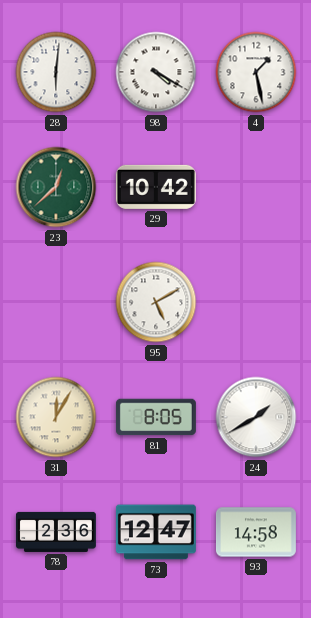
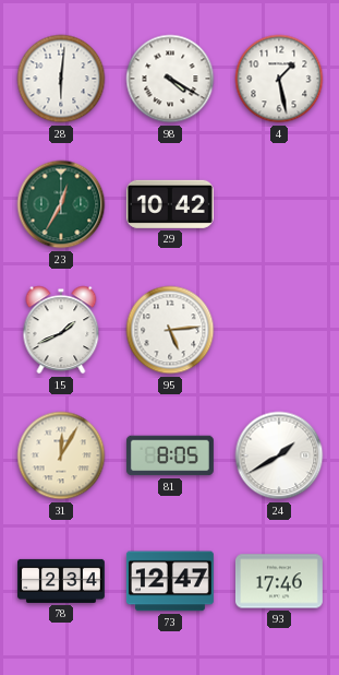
23: 12:38 -> 12:35
15: none -> 1:41
95: 5:10 -> 5:14
78: 2:36 -> 2:34
93: 14:58 -> 17:46
